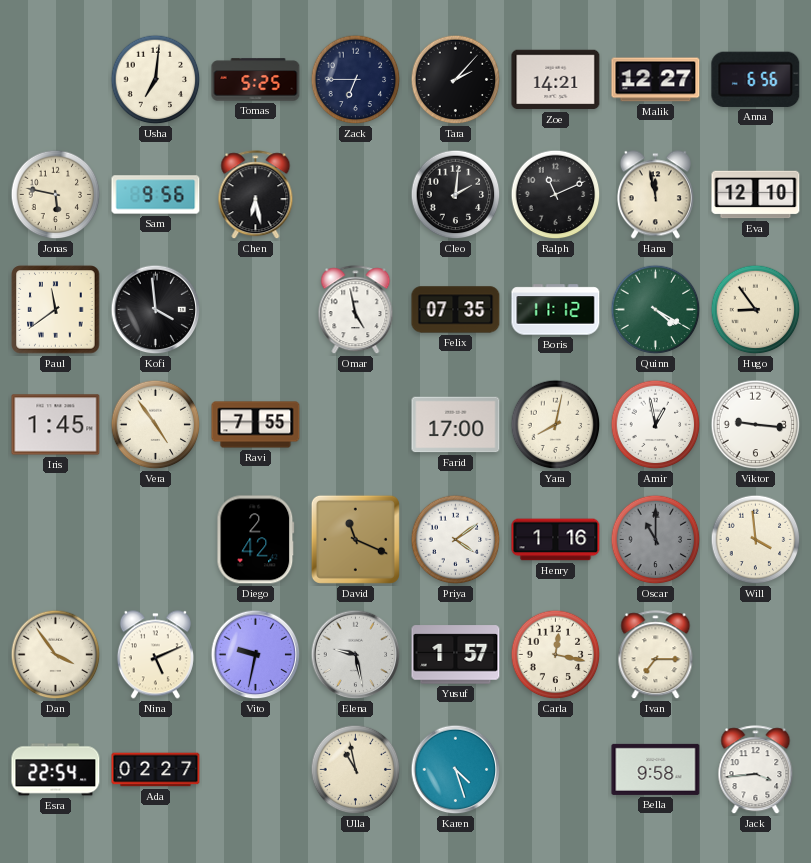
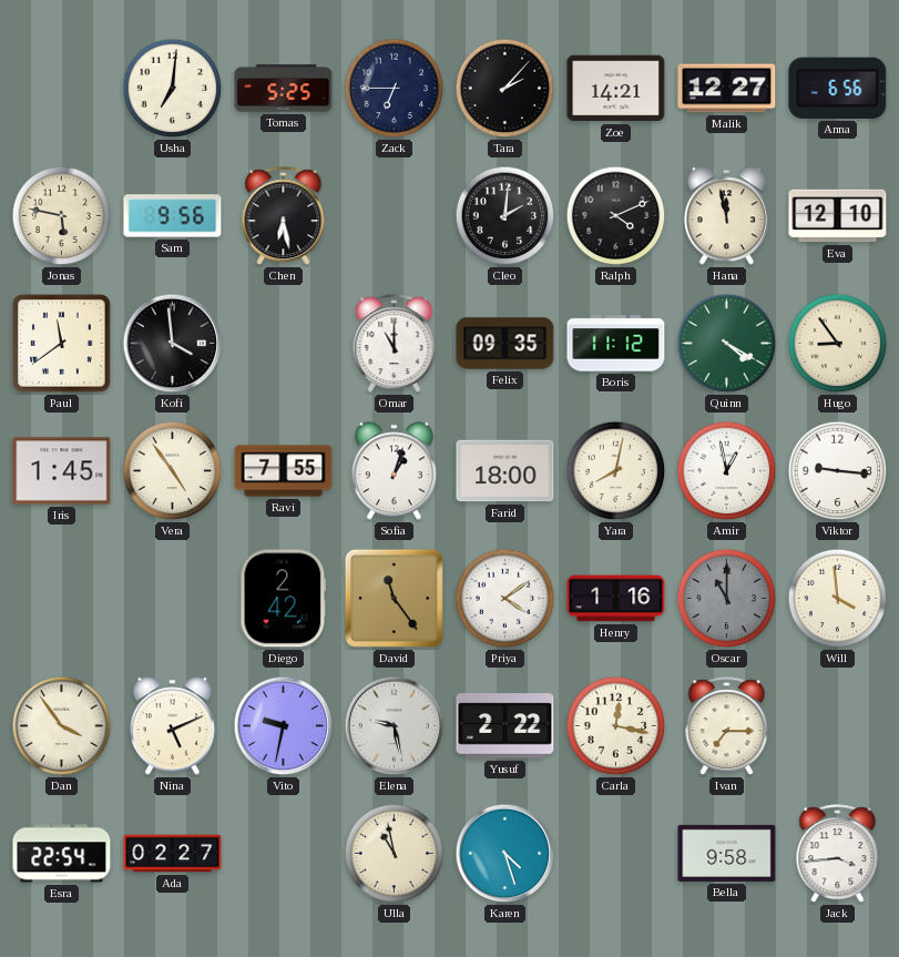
Ralph: 11:11 -> 4:11
Omar: 4:58 -> 11:00
Felix: 07:35 -> 09:35
Sofia: none -> 1:03
Farid: 17:00 -> 18:00
David: 11:19 -> 11:24
Yusuf: 1:57 -> 2:22
